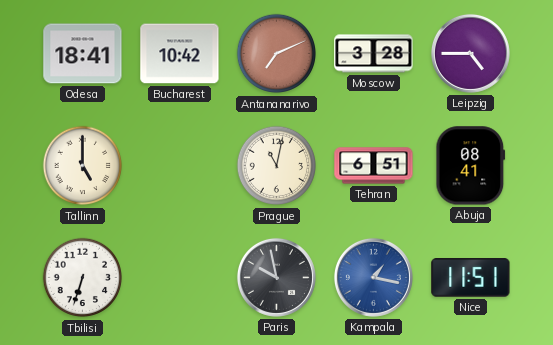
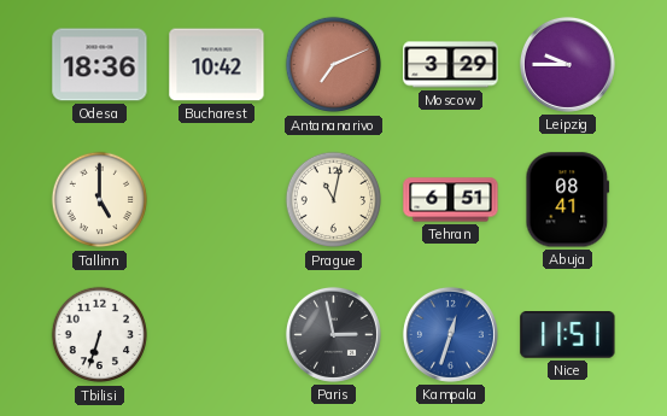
Odesa: 18:41 -> 18:36
Moscow: 3:28 -> 3:29
Leipzig: 4:45 -> 9:45
Paris: 9:58 -> 2:58
Kampala: 1:17 -> 12:33
